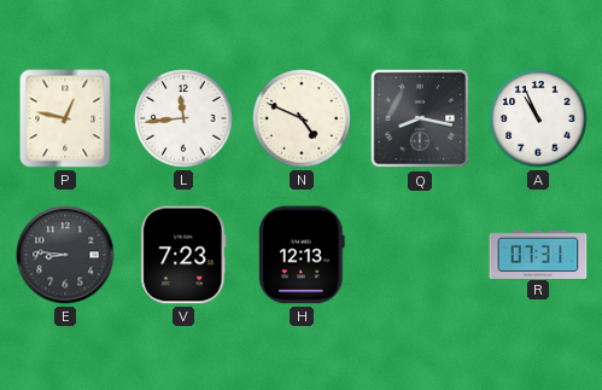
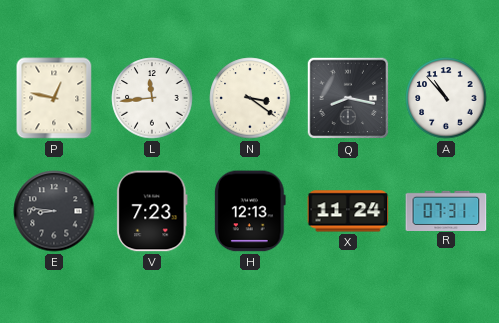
N: 4:49 -> 3:21
A: 10:56 -> 10:53
X: none -> 11:24
